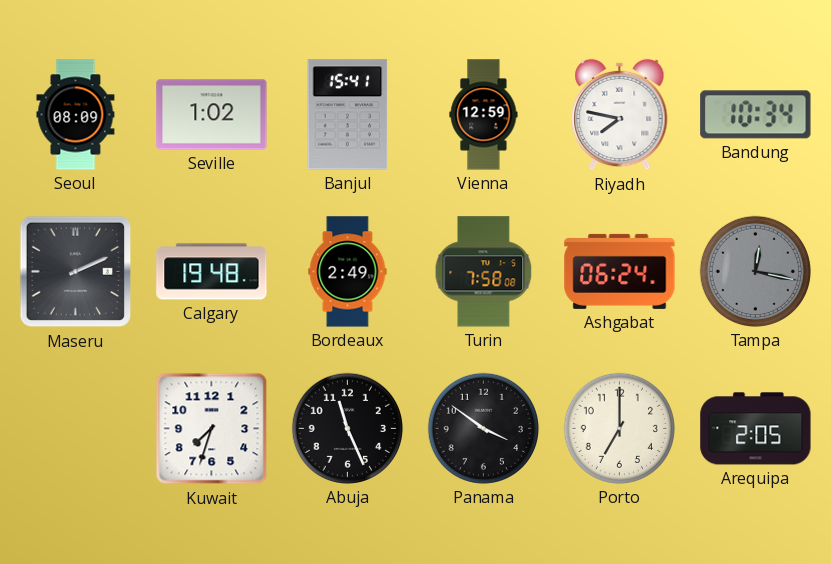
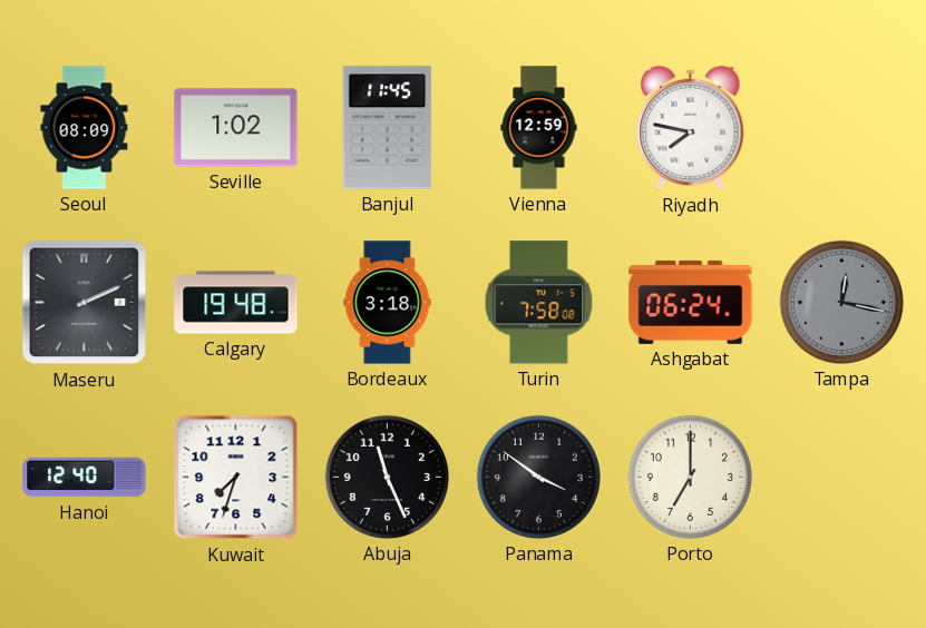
Banjul: 15:41 -> 11:45
Bandung: 10:34 -> none
Bordeaux: 2:49 -> 3:18
Hanoi: none -> 12:40
Arequipa: 2:05 -> none
